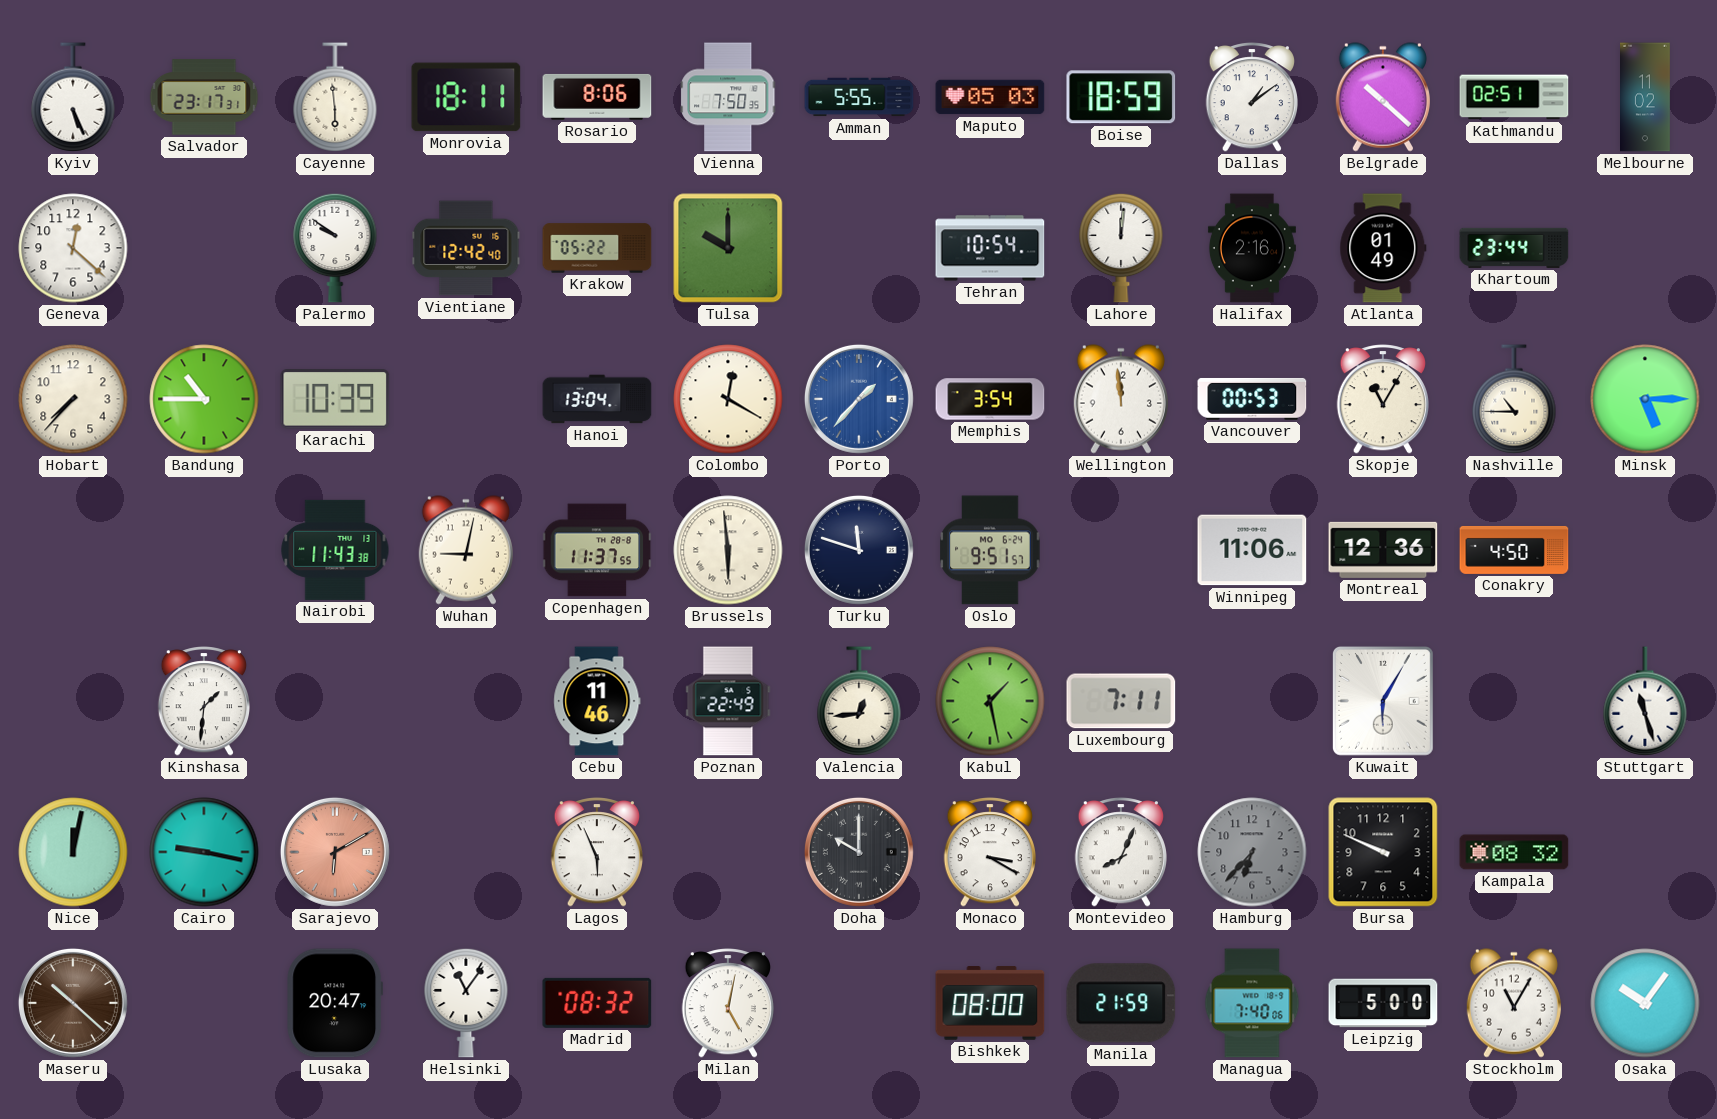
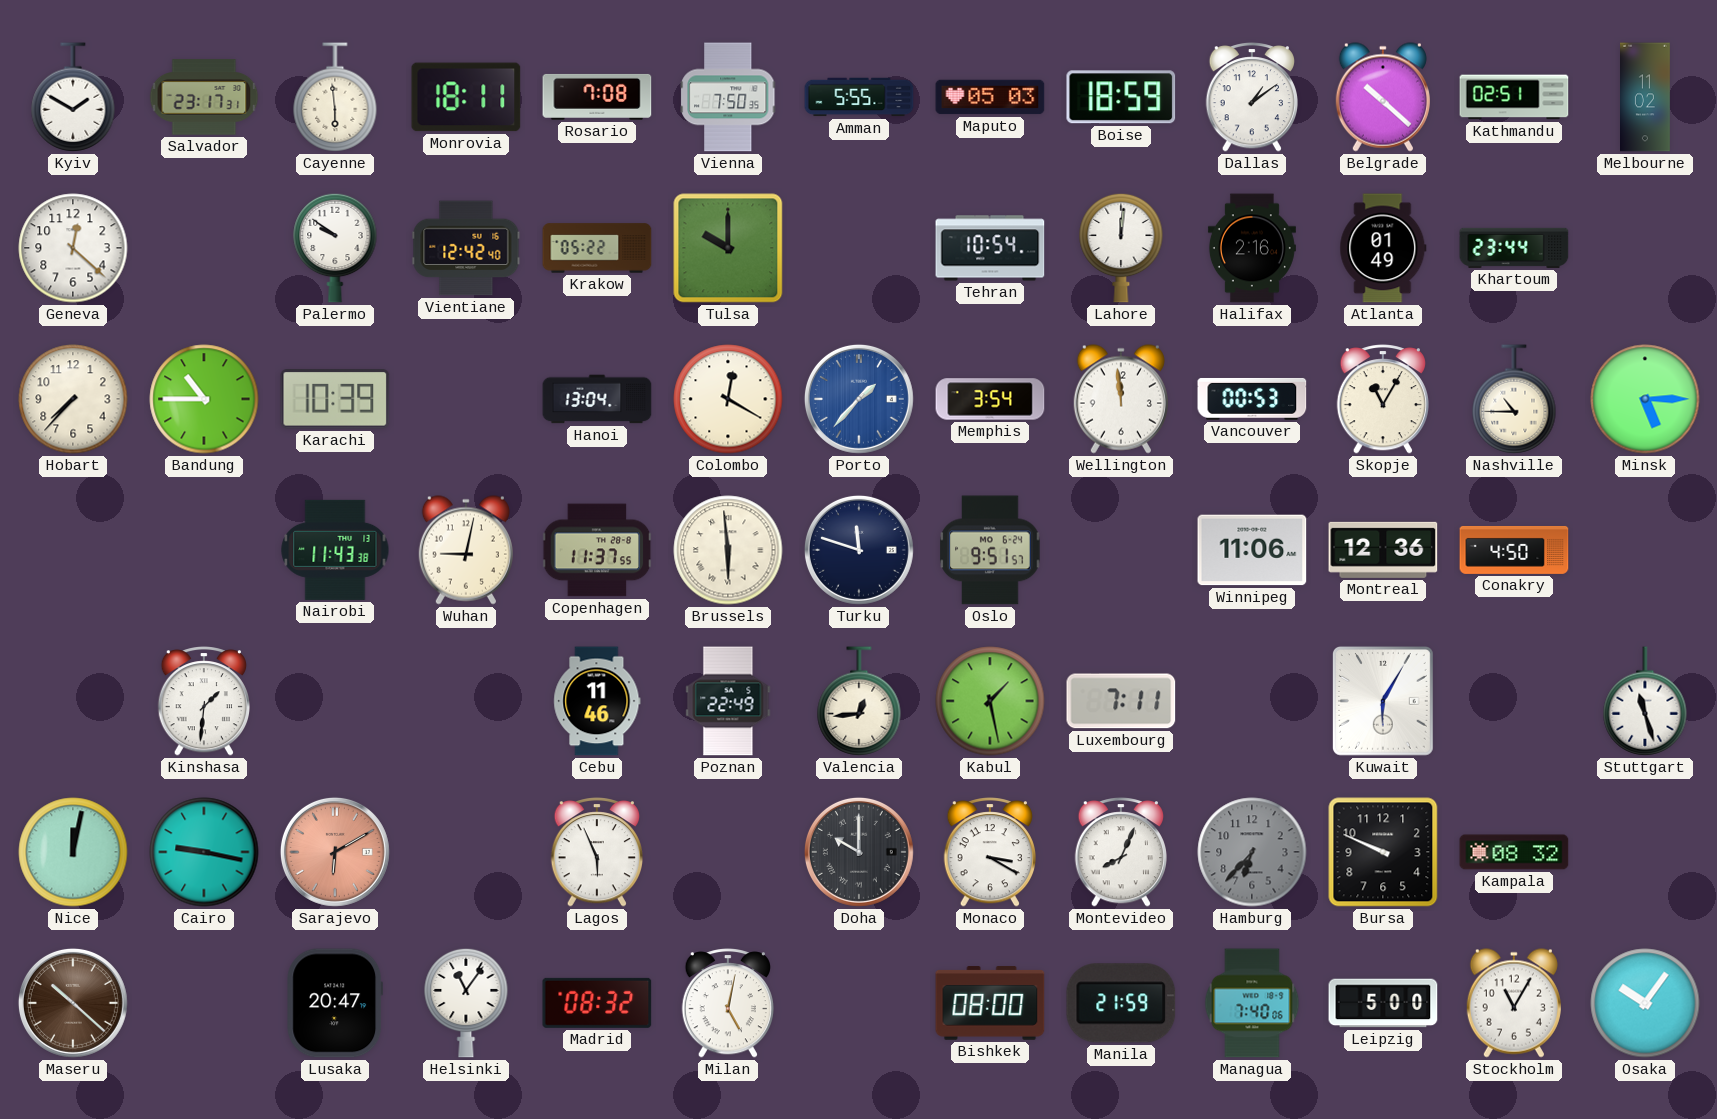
Kyiv: 5:26 -> 1:50
Rosario: 8:06 -> 7:08
